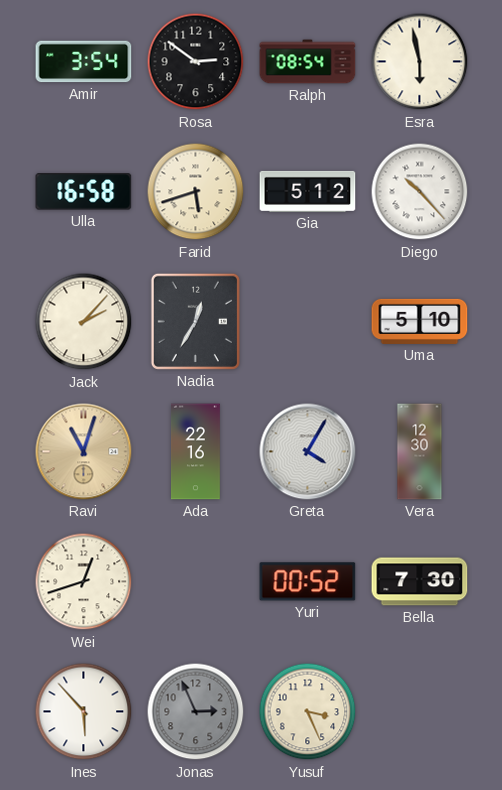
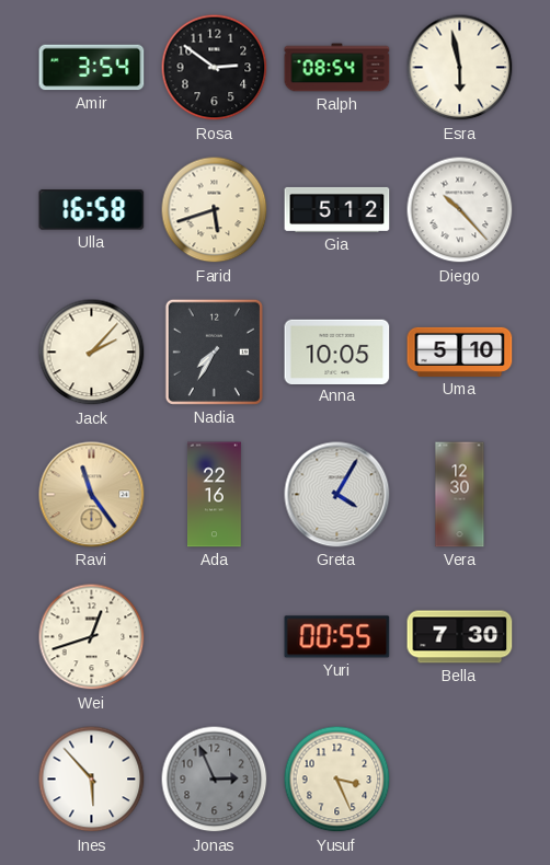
Nadia: 12:35 -> 7:35
Anna: none -> 10:05
Ravi: 11:03 -> 11:24
Yuri: 00:52 -> 00:55
